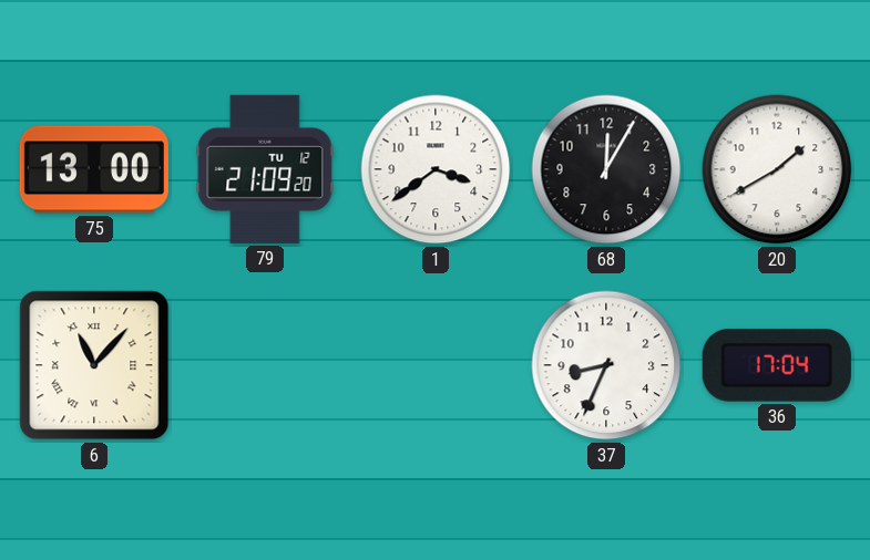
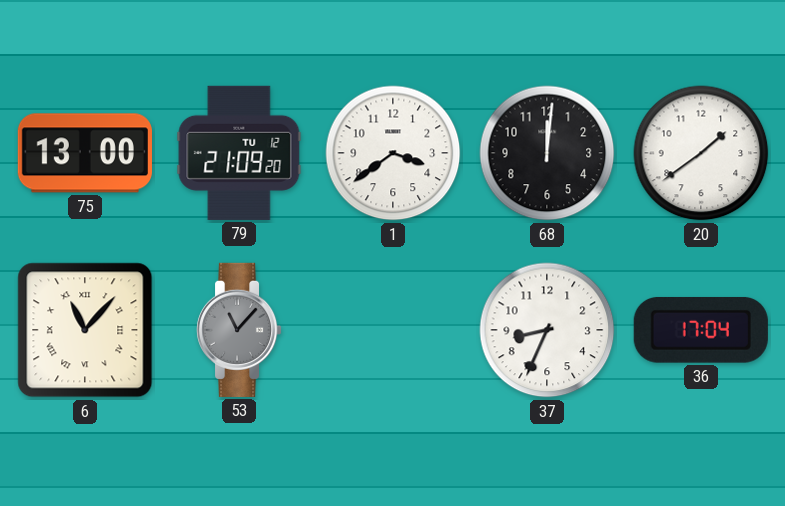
68: 12:05 -> 12:01
20: 1:40 -> 1:39
53: none -> 11:07
